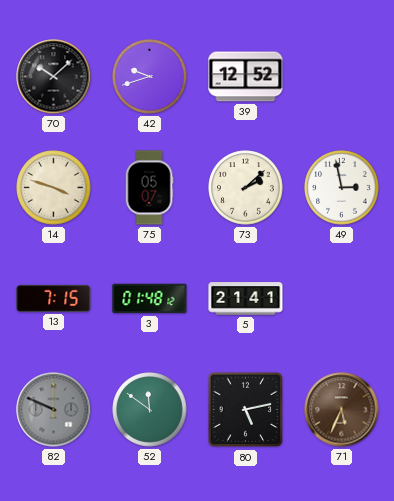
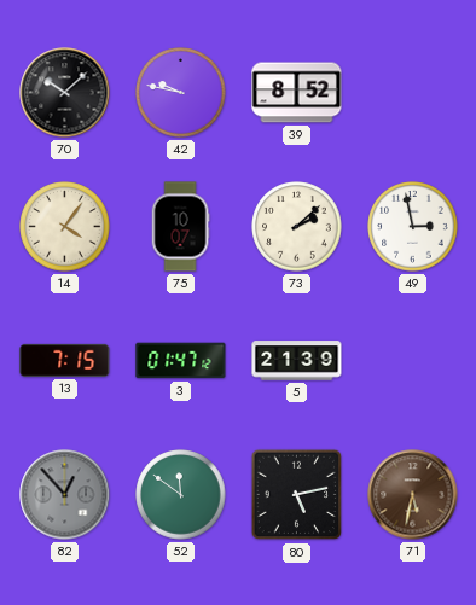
42: 9:42 -> 9:47
39: 12:52 -> 8:52
14: 3:48 -> 4:06
75: 05:07 -> 10:07
3: 01:48 -> 01:47
5: 21:41 -> 21:39
82: 9:49 -> 12:53
71: 5:34 -> 5:32
